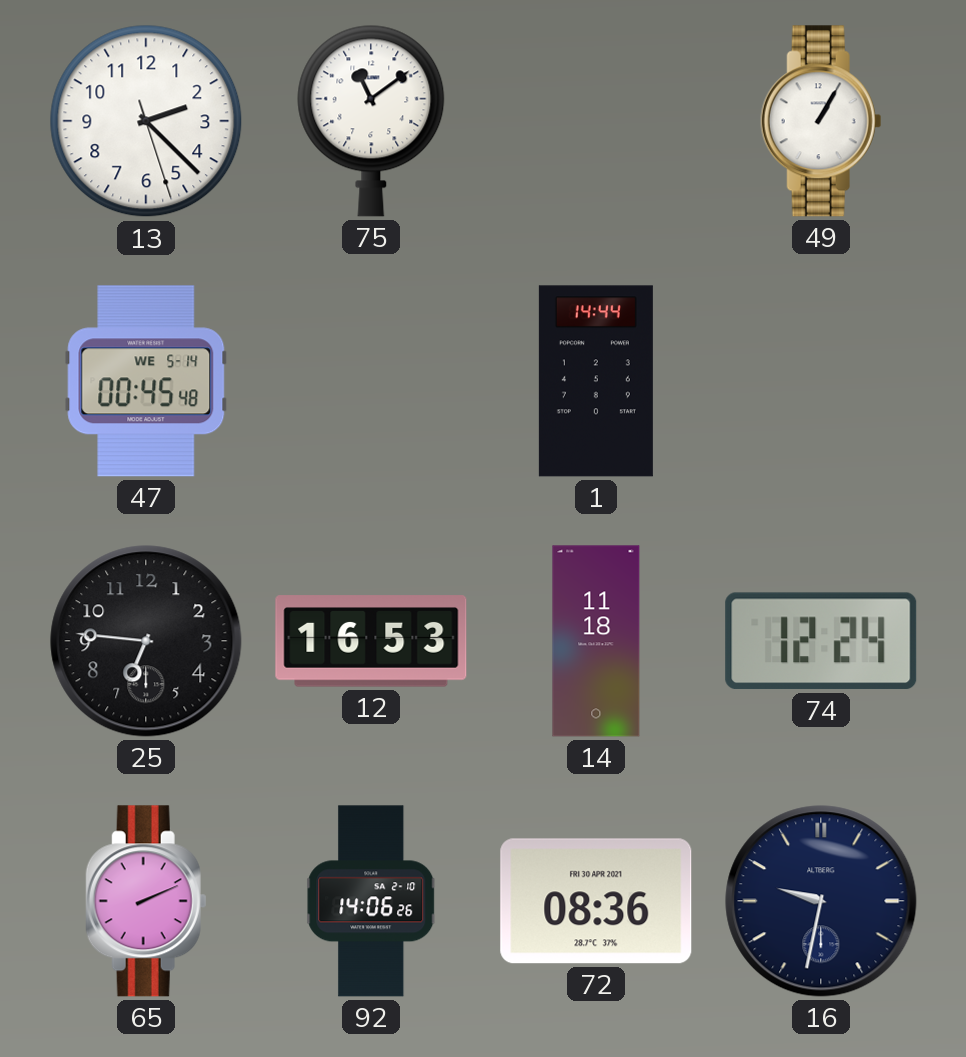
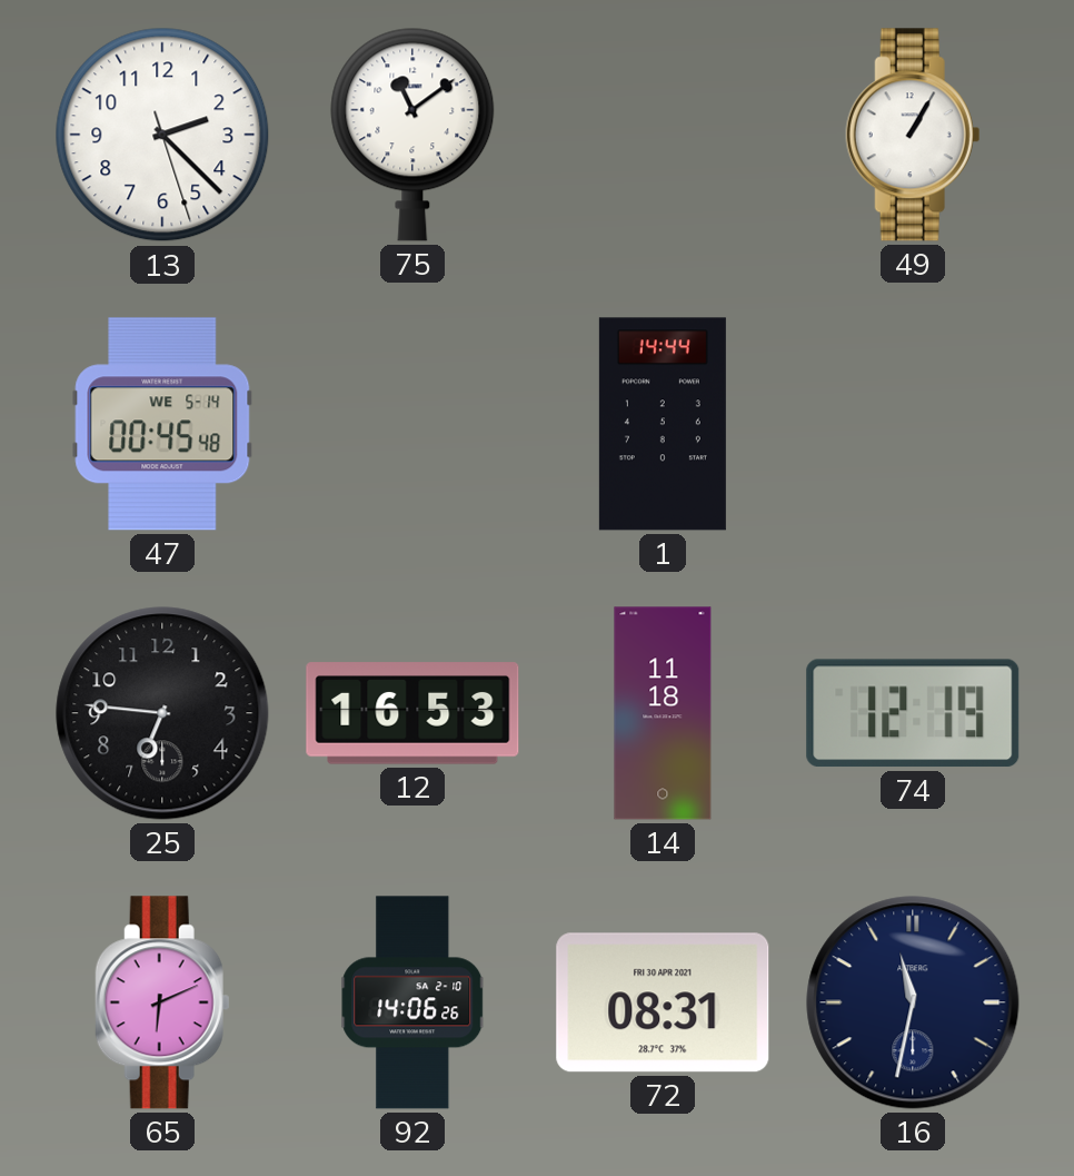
74: 12:24 -> 12:19
65: 2:11 -> 6:11
72: 08:36 -> 08:31
16: 9:32 -> 11:32
